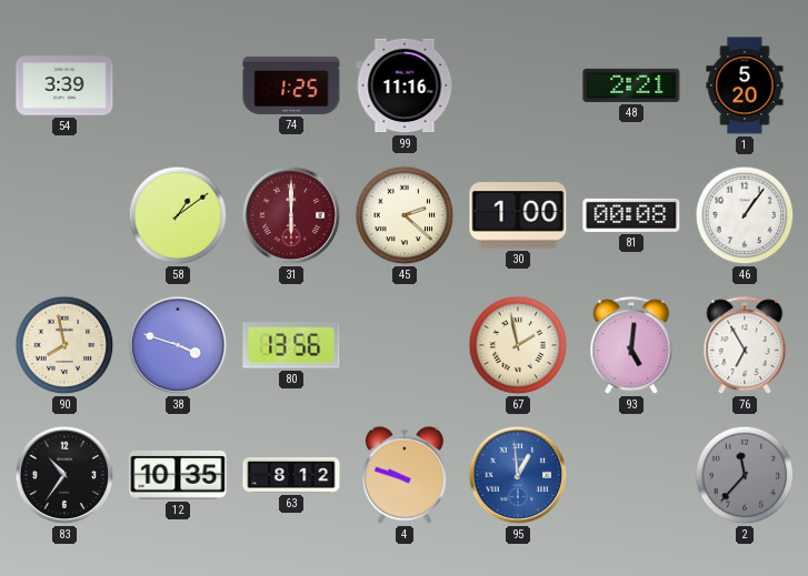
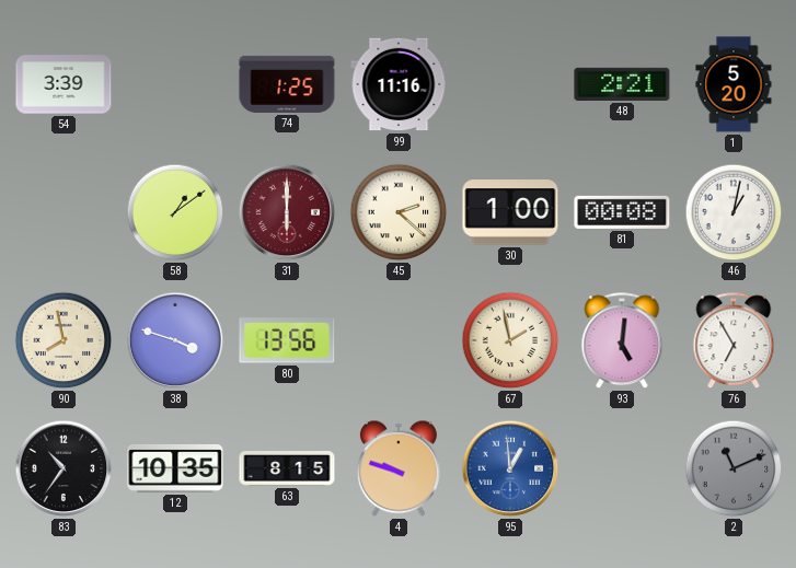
46: 1:06 -> 1:02
63: 8:12 -> 8:15
2: 11:37 -> 11:11
